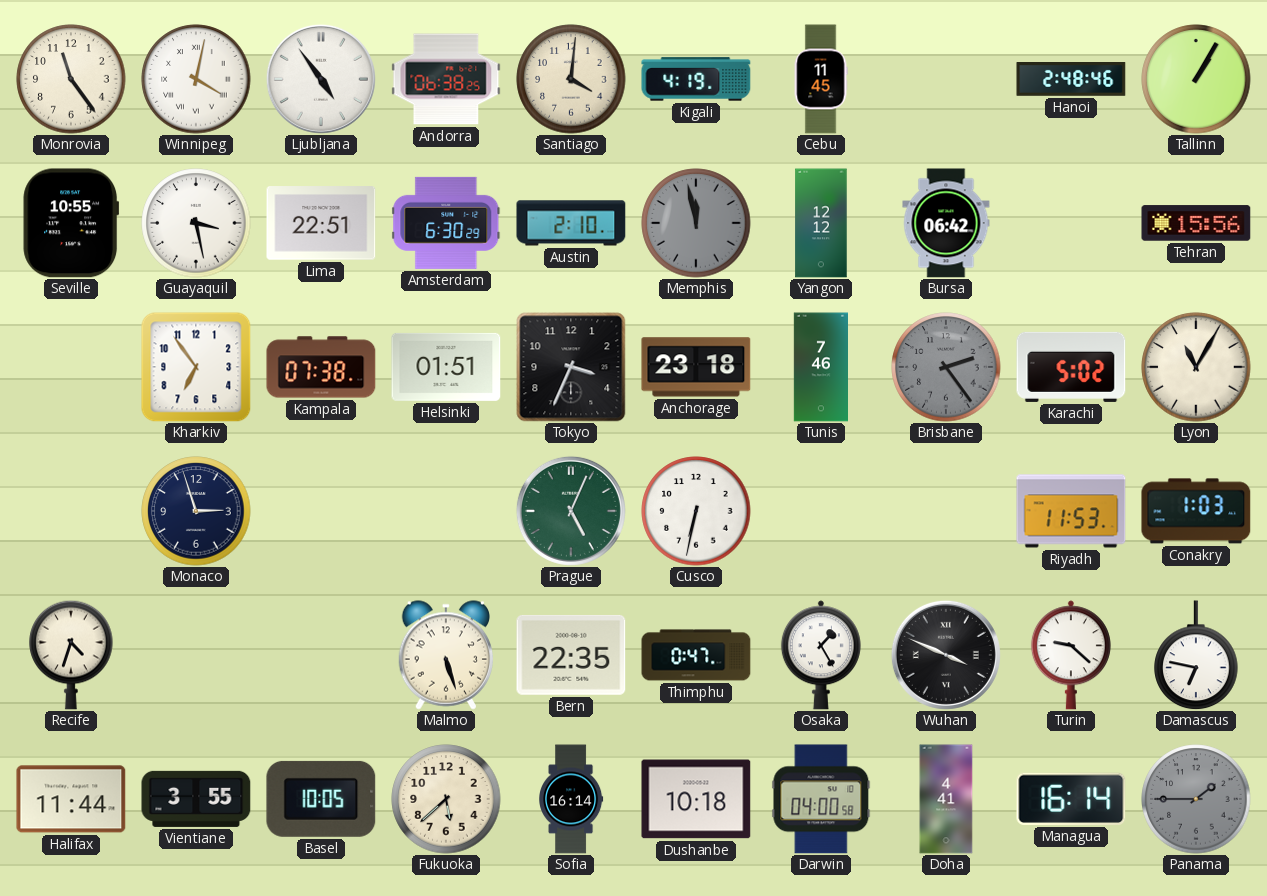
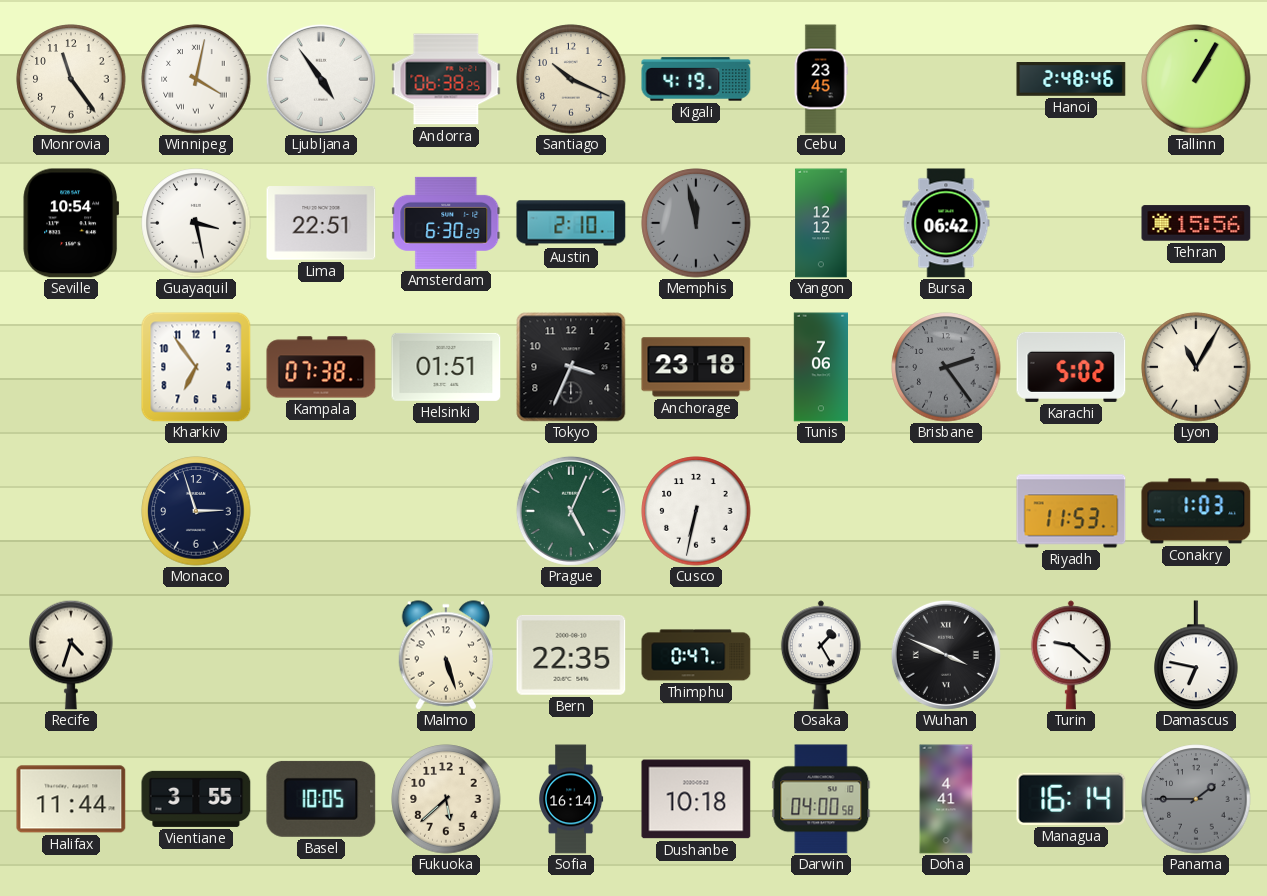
Santiago: 4:01 -> 10:19
Cebu: 11:45 -> 23:45
Seville: 10:55 -> 10:54
Tunis: 7:46 -> 7:06
